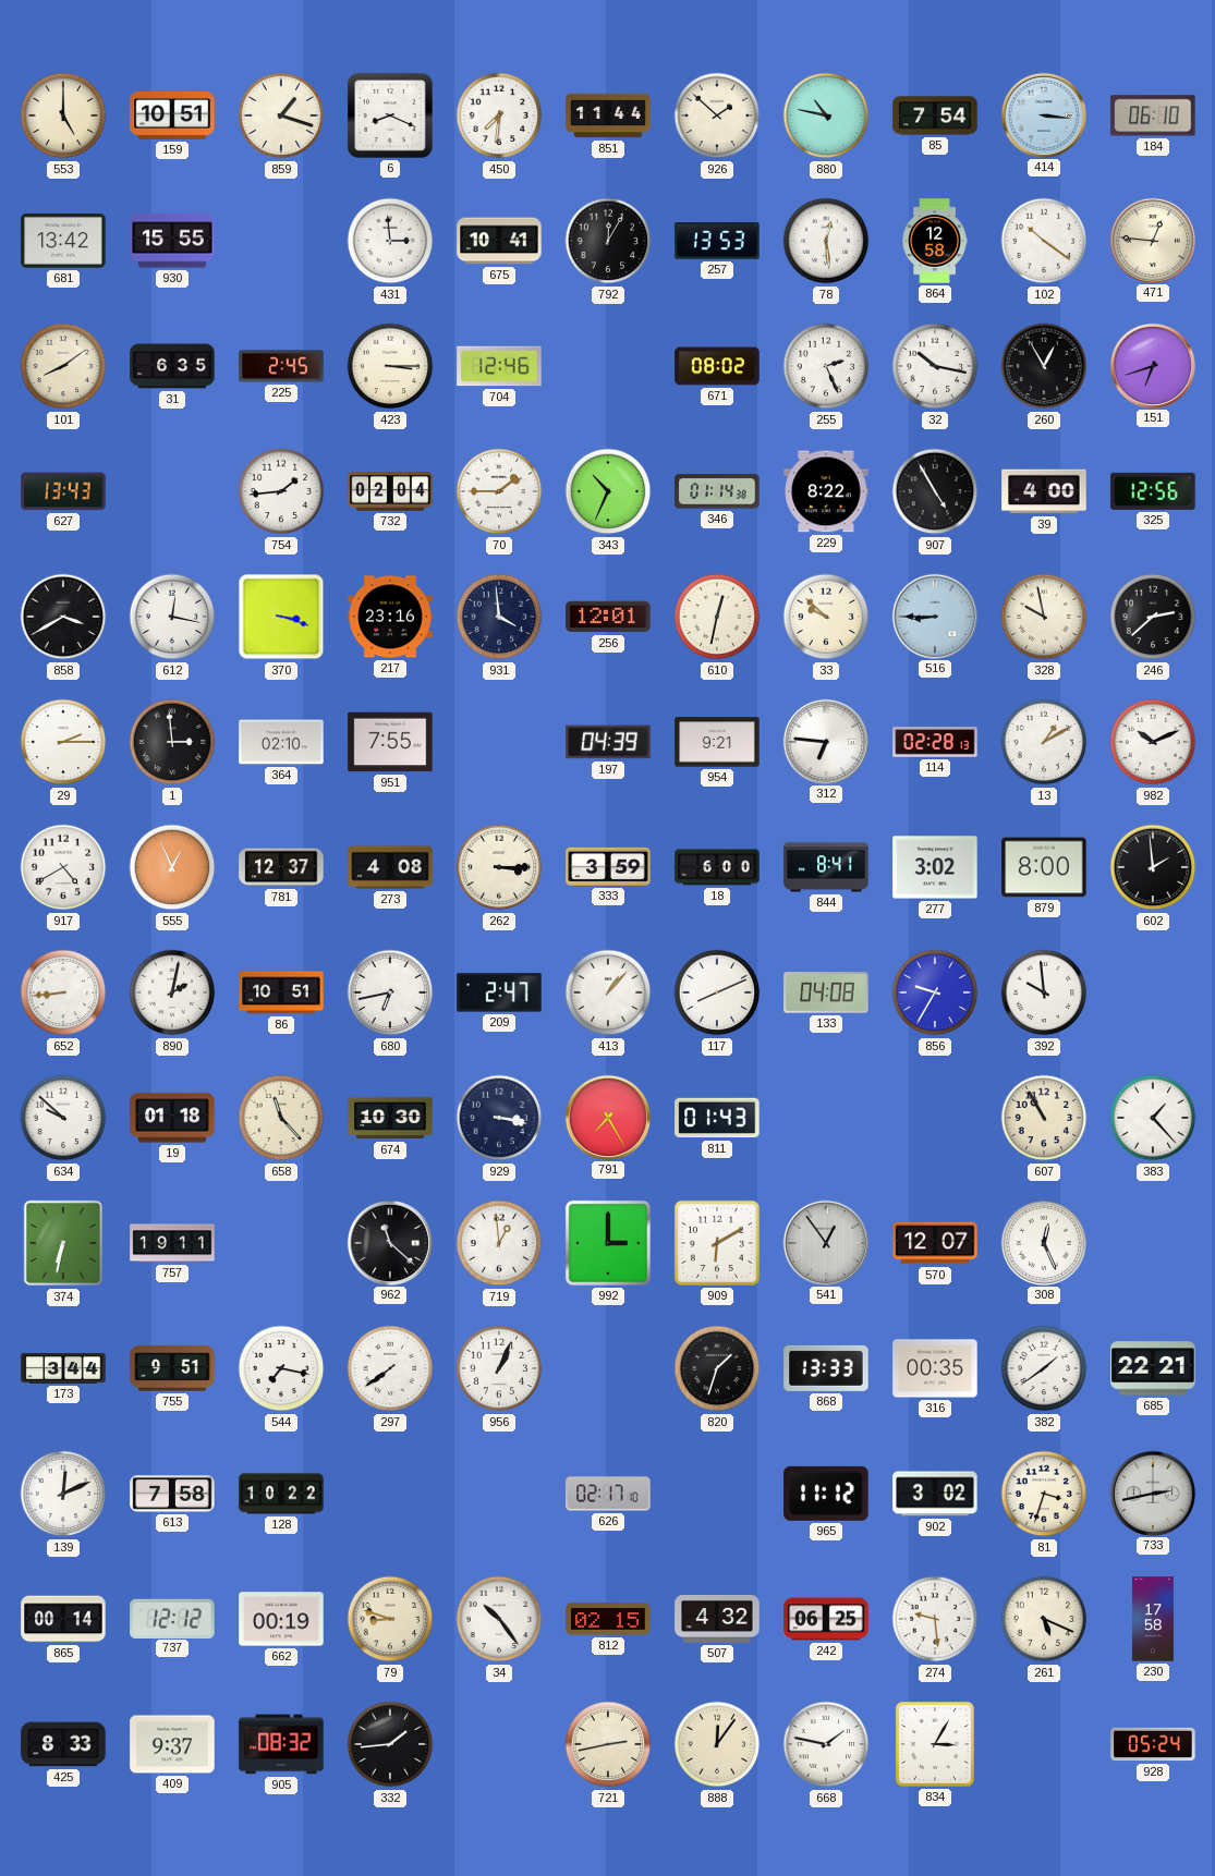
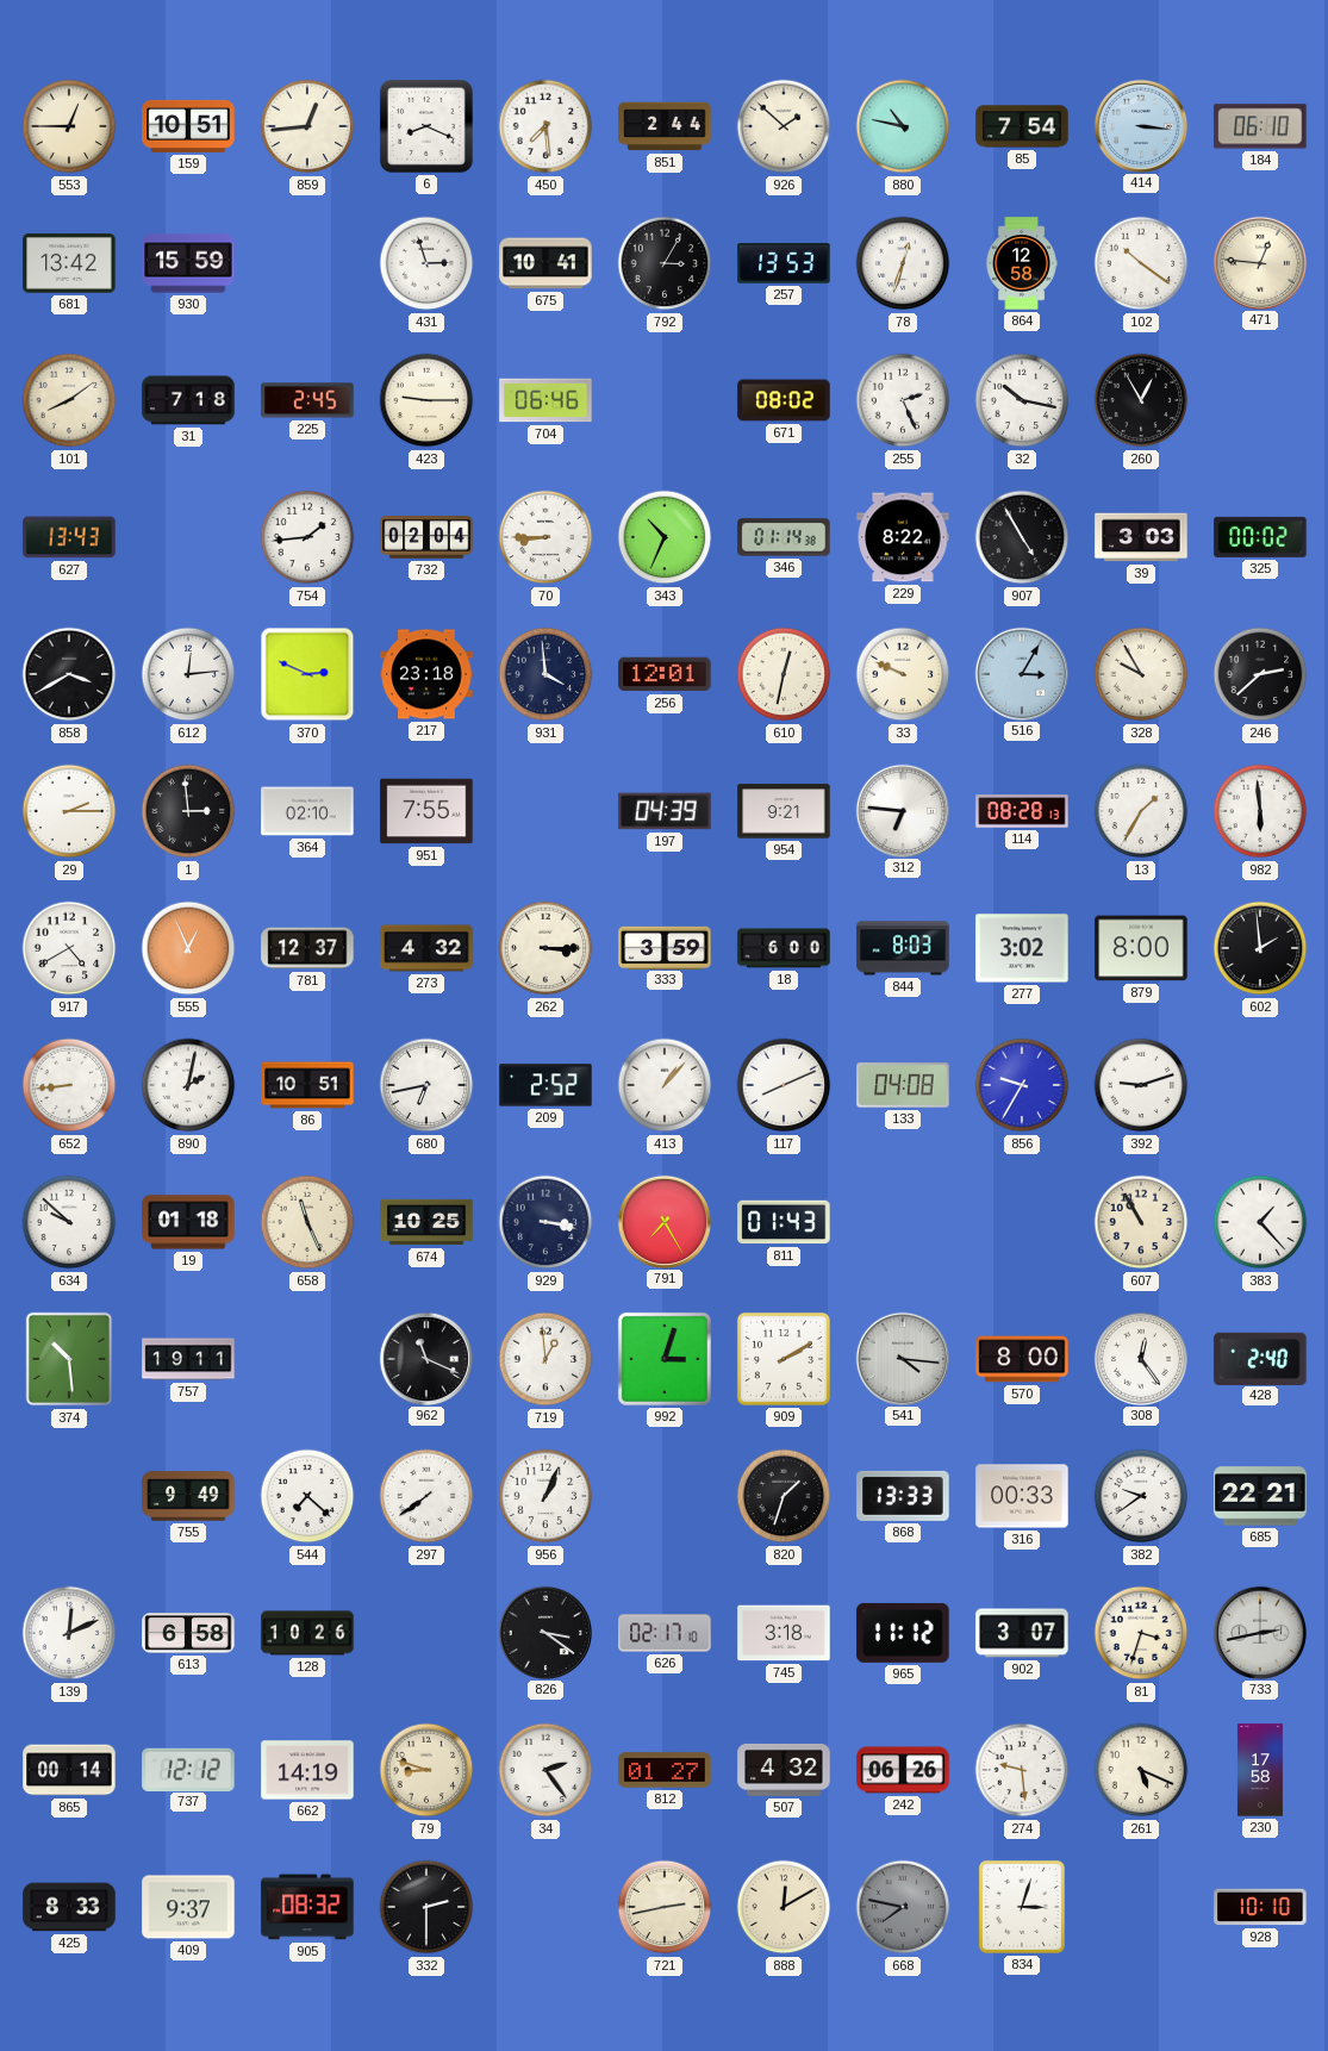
553: 5:00 -> 12:45
859: 1:18 -> 12:44
450: 7:31 -> 7:29
851: 11:44 -> 2:44
930: 15:55 -> 15:59
431: 2:59 -> 2:57
792: 12:05 -> 3:05
78: 12:29 -> 12:33
31: 6:35 -> 7:18
423: 3:15 -> 9:15
704: 12:46 -> 06:46
151: 6:42 -> none
70: 1:45 -> 8:45
39: 4:00 -> 3:03
325: 12:56 -> 00:02
612: 12:17 -> 12:14
370: 3:18 -> 2:49
217: 23:16 -> 23:18
33: 9:52 -> 9:49
516: 8:45 -> 3:05
328: 9:58 -> 9:55
114: 02:28 -> 08:28
13: 1:10 -> 1:35
982: 10:11 -> 5:59
273: 4:08 -> 4:32
844: 8:41 -> 8:03
209: 2:47 -> 2:52
392: 9:59 -> 9:12
658: 11:23 -> 11:26
674: 10:30 -> 10:25
374: 6:32 -> 10:29
962: 11:22 -> 11:19
992: 3:00 -> 3:03
909: 6:10 -> 2:10
541: 12:54 -> 4:16
570: 12:07 -> 8:00
308: 12:26 -> 12:24
428: none -> 2:40
173: 3:44 -> none
755: 9:51 -> 9:49
544: 7:17 -> 7:22
316: 00:35 -> 00:33
382: 1:39 -> 9:39
613: 7:58 -> 6:58
128: 10:22 -> 10:26
826: none -> 3:21
745: none -> 3:18
902: 3:02 -> 3:07
662: 00:19 -> 14:19
34: 10:24 -> 2:24
812: 02:15 -> 01:27
242: 06:25 -> 06:26
332: 1:44 -> 2:30
888: 12:06 -> 12:10
668: 1:47 -> 7:47
668 dial: white -> grey
834: 3:05 -> 3:03
928: 05:24 -> 10:10
